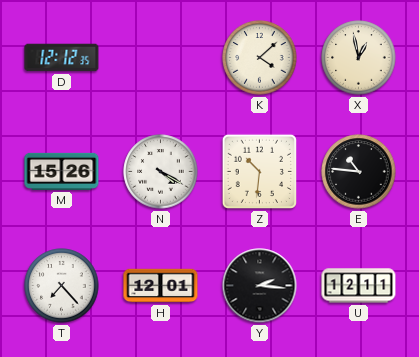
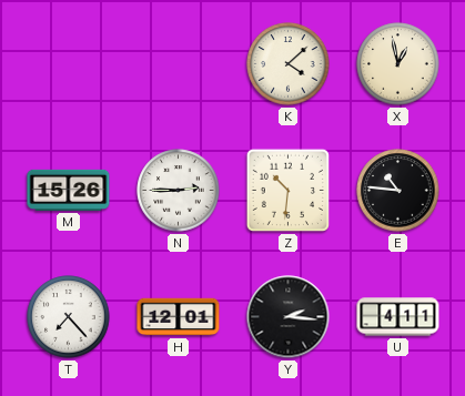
D: 12:12 -> none
N: 4:20 -> 2:45
U: 12:11 -> 4:11
